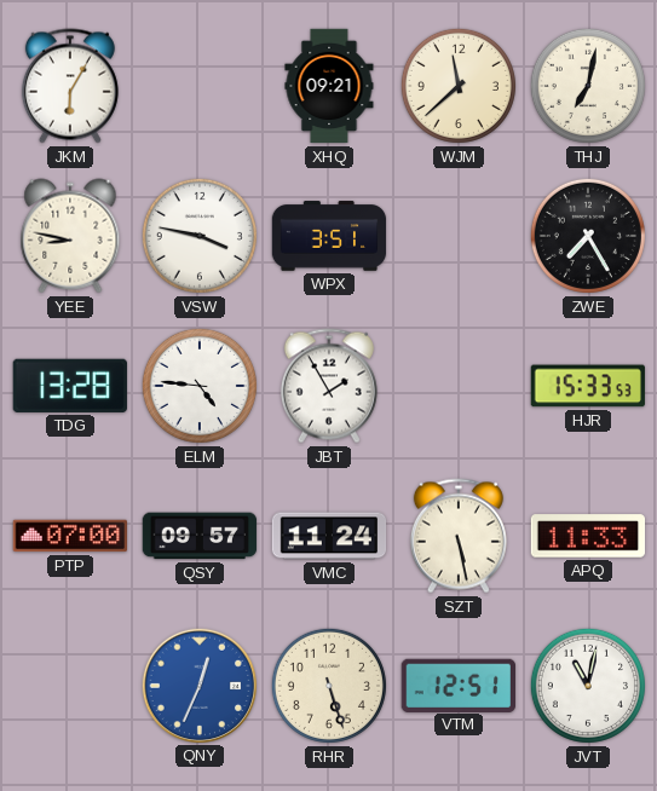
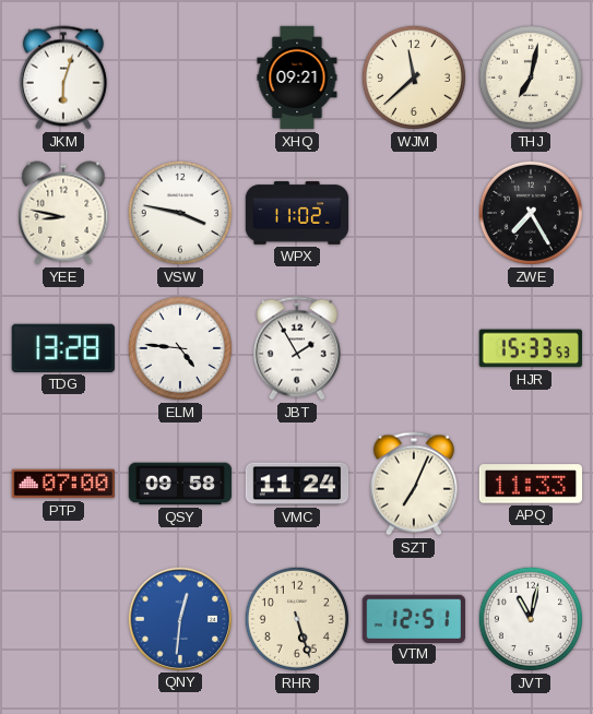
JKM: 6:05 -> 6:03
WPX: 3:51 -> 11:02
QSY: 09:57 -> 09:58
SZT: 5:28 -> 7:04
QNY: 12:34 -> 12:31
